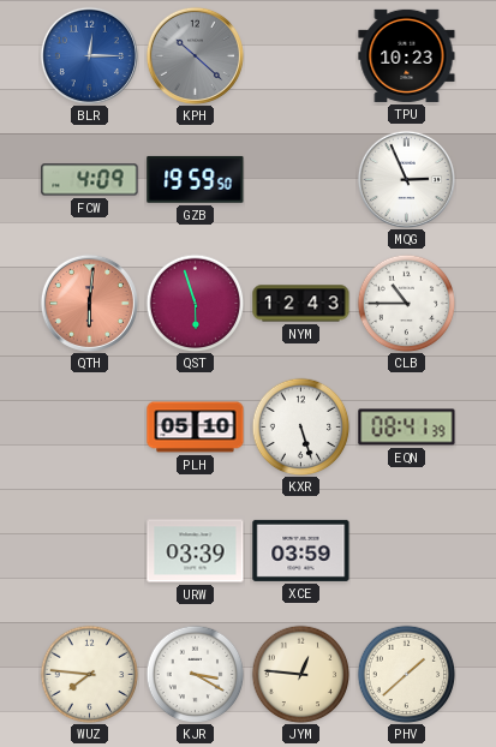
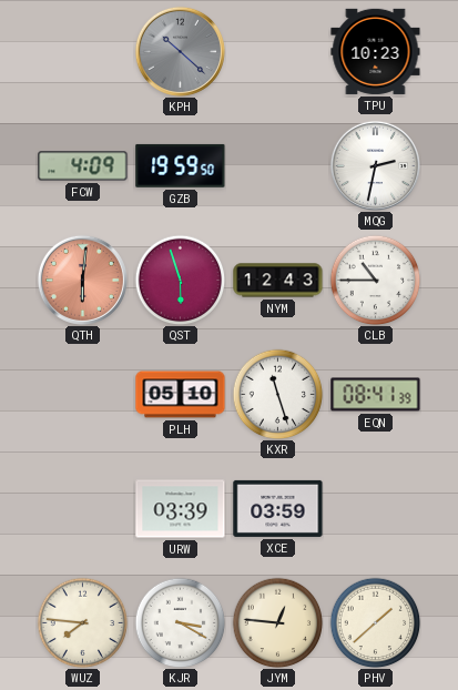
BLR: 12:15 -> none
MQG: 2:56 -> 2:32
KXR: 5:27 -> 11:27
